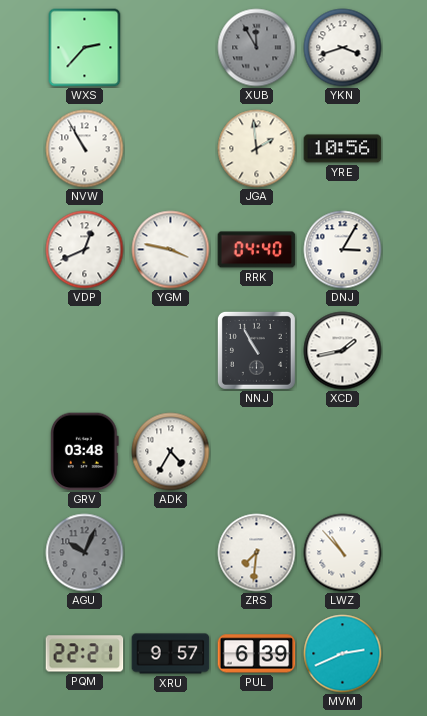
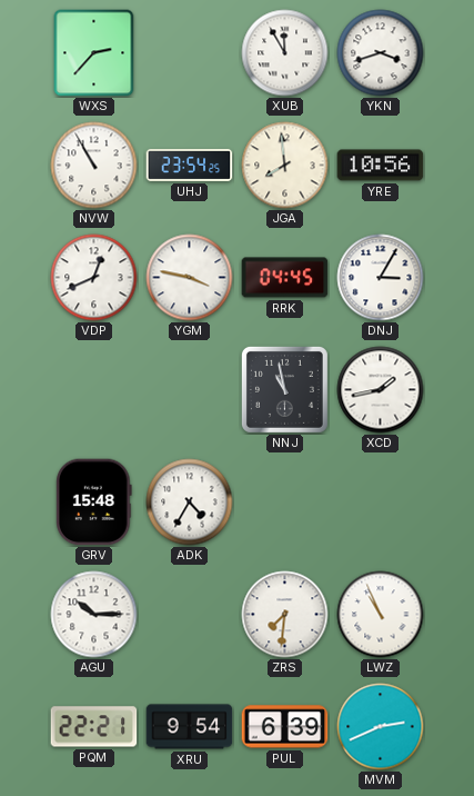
XUB dial: grey -> white
UHJ: none -> 23:54
JGA: 1:59 -> 7:59
RRK: 04:40 -> 04:45
NNJ: 10:55 -> 10:58
GRV: 03:48 -> 15:48
AGU: 10:04 -> 10:15
AGU dial: grey -> white
LWZ: 10:53 -> 10:56
XRU: 9:57 -> 9:54
